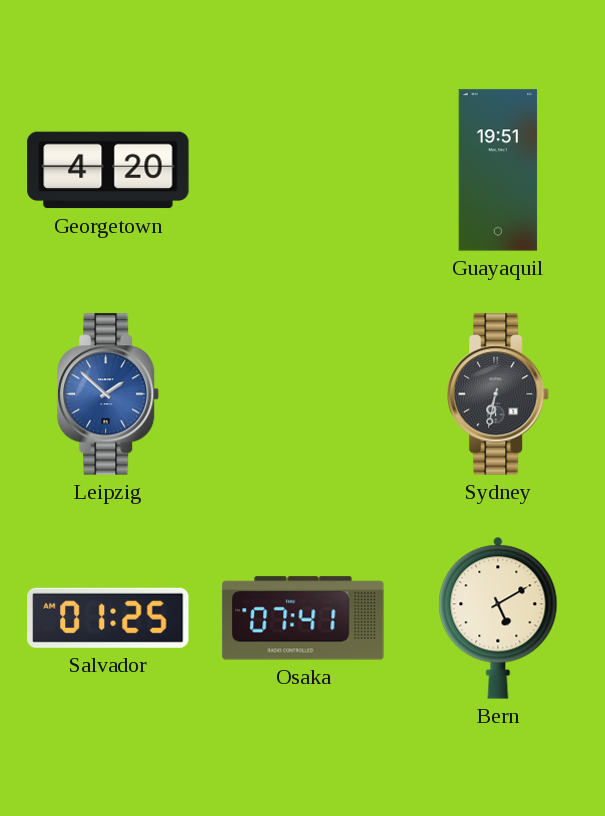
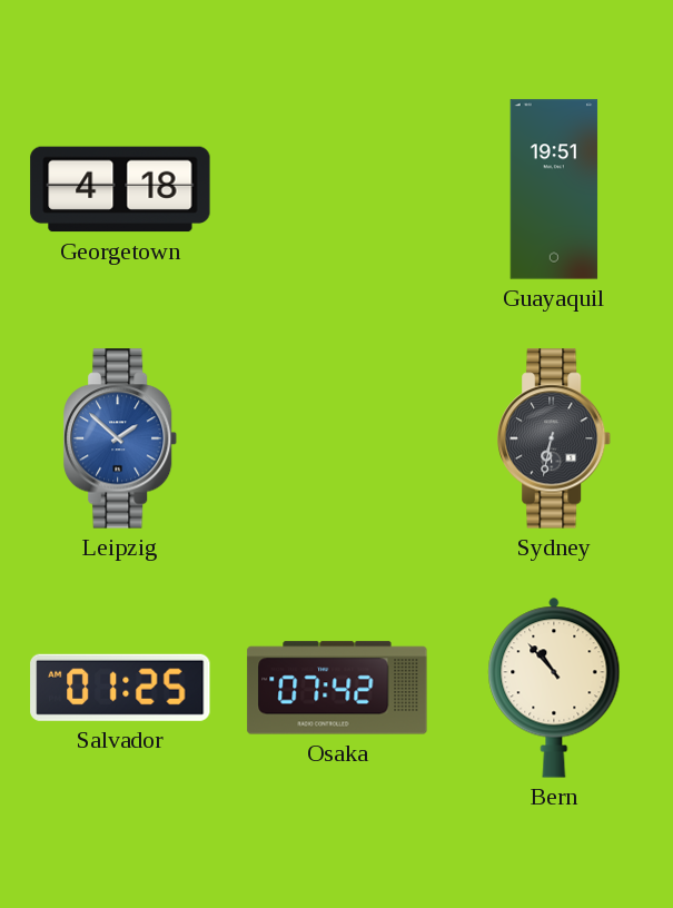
Georgetown: 4:20 -> 4:18
Osaka: 07:41 -> 07:42
Bern: 5:10 -> 10:53
